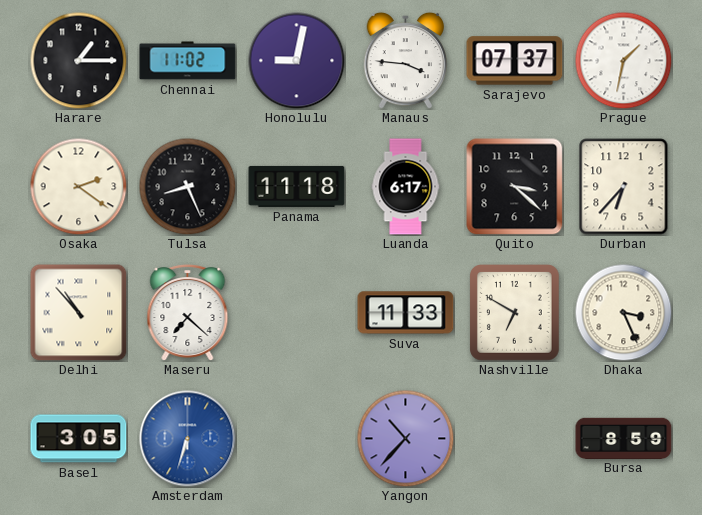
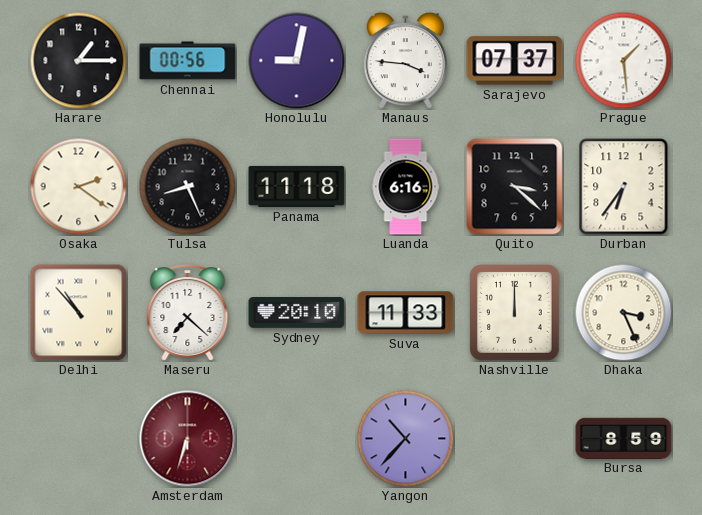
Chennai: 11:02 -> 00:56
Prague: 1:32 -> 1:29
Luanda: 6:17 -> 6:16
Durban: 6:37 -> 6:36
Sydney: none -> 20:10
Nashville: 6:50 -> 12:00
Basel: 3:05 -> none
Amsterdam dial: blue -> burgundy
